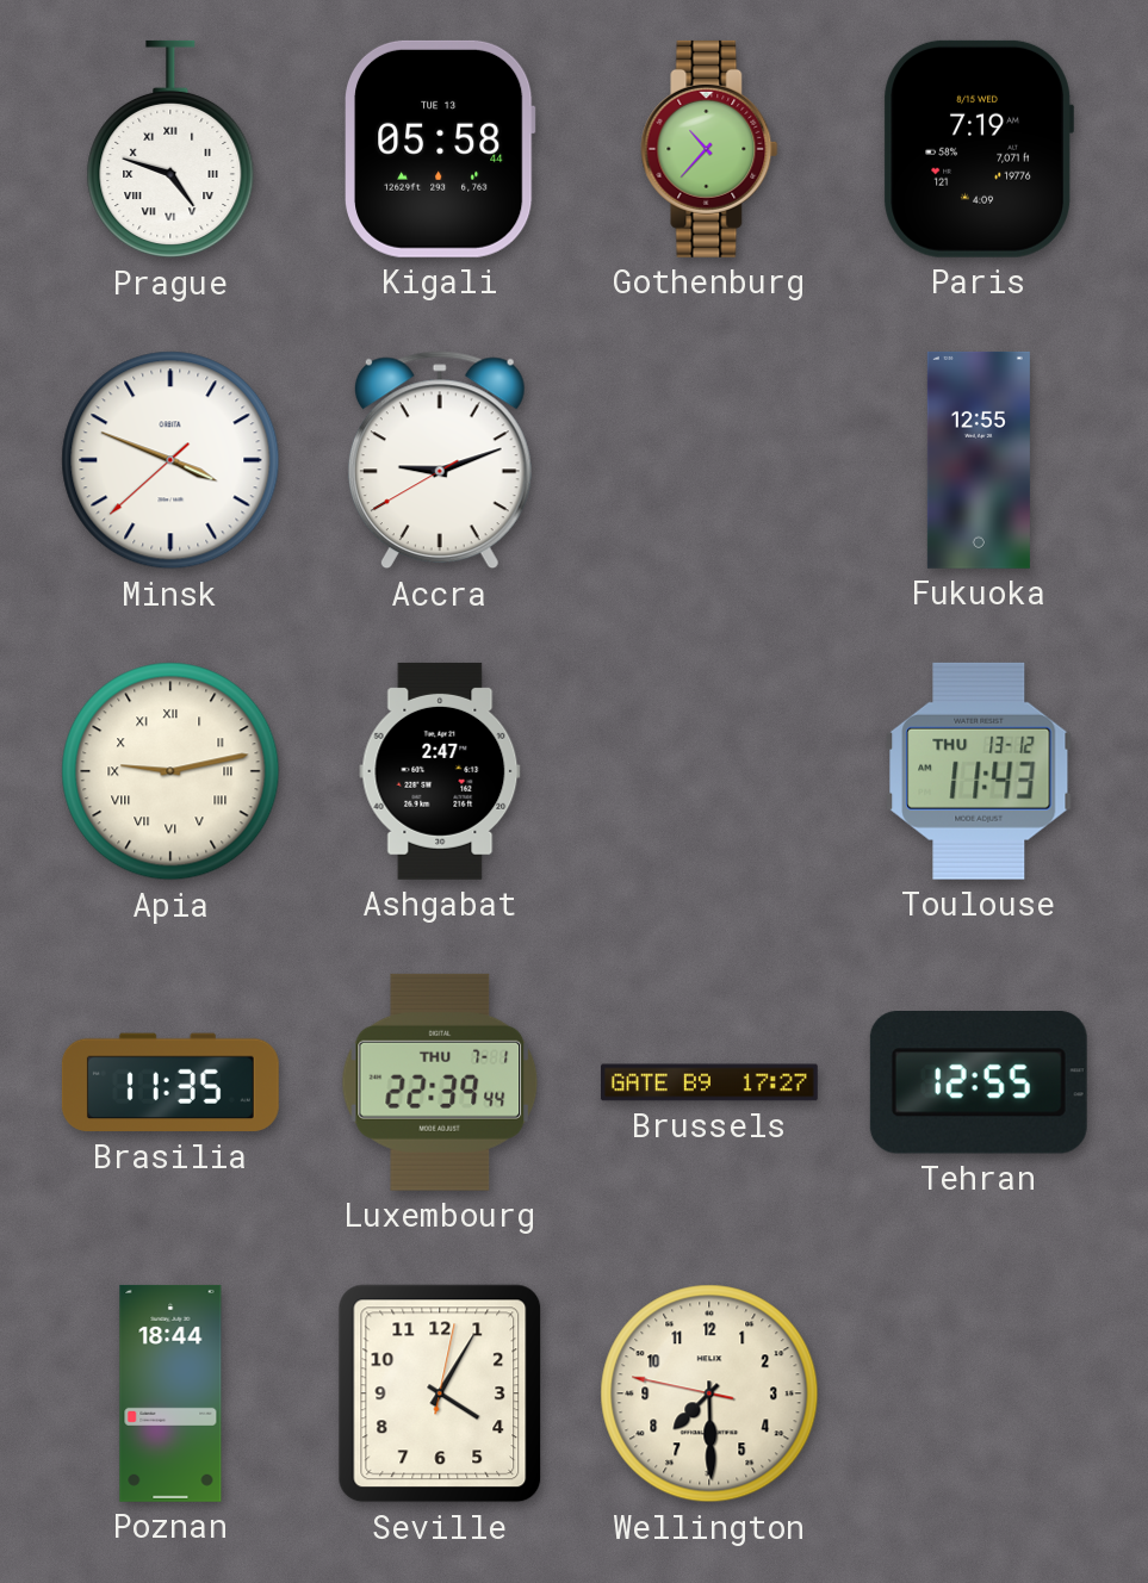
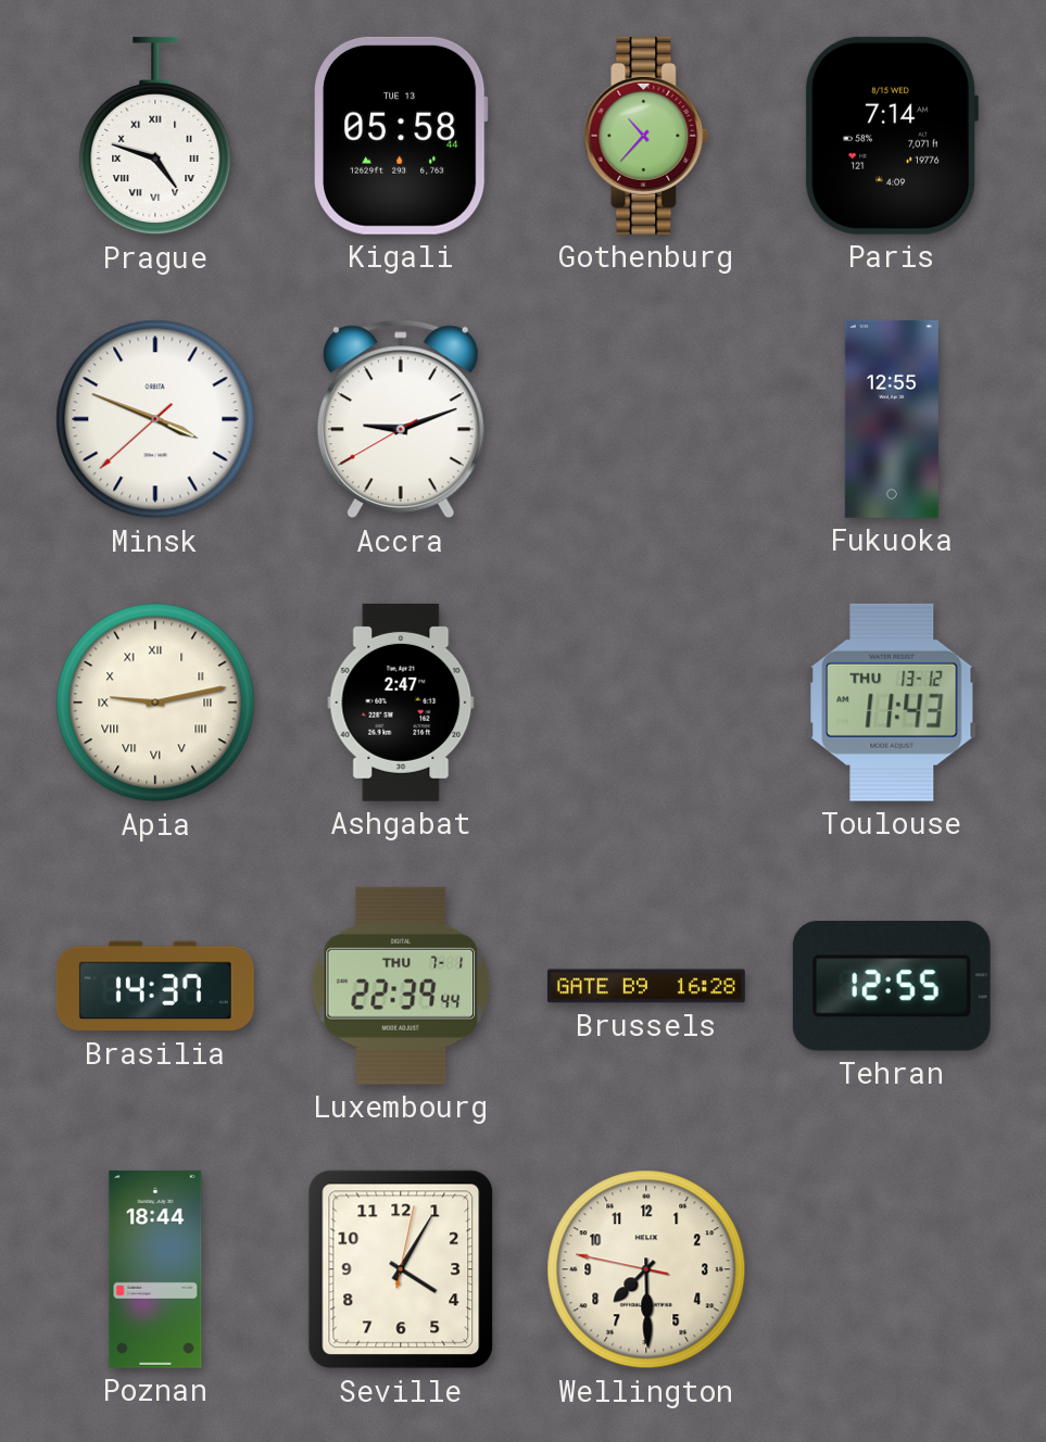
Paris: 7:19 -> 7:14
Brasilia: 11:35 -> 14:37
Brussels: 17:27 -> 16:28
